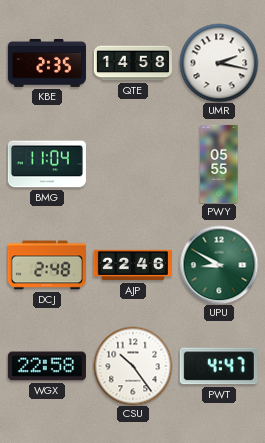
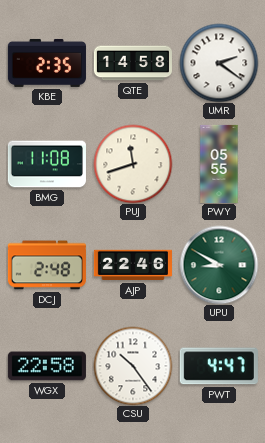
UMR: 2:17 -> 2:21
BMG: 11:04 -> 11:08
PUJ: none -> 11:42
